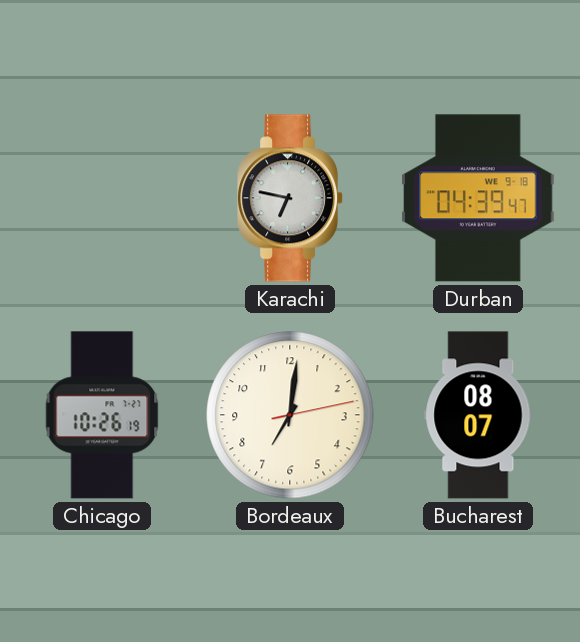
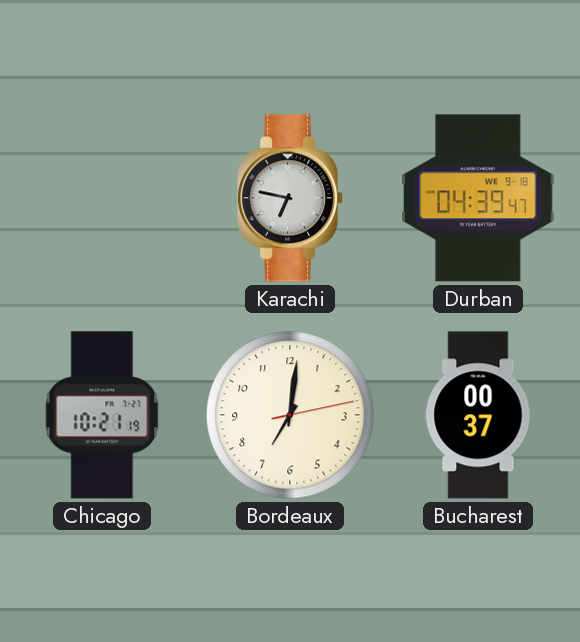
Chicago: 10:26 -> 10:21
Bucharest: 08:07 -> 00:37
